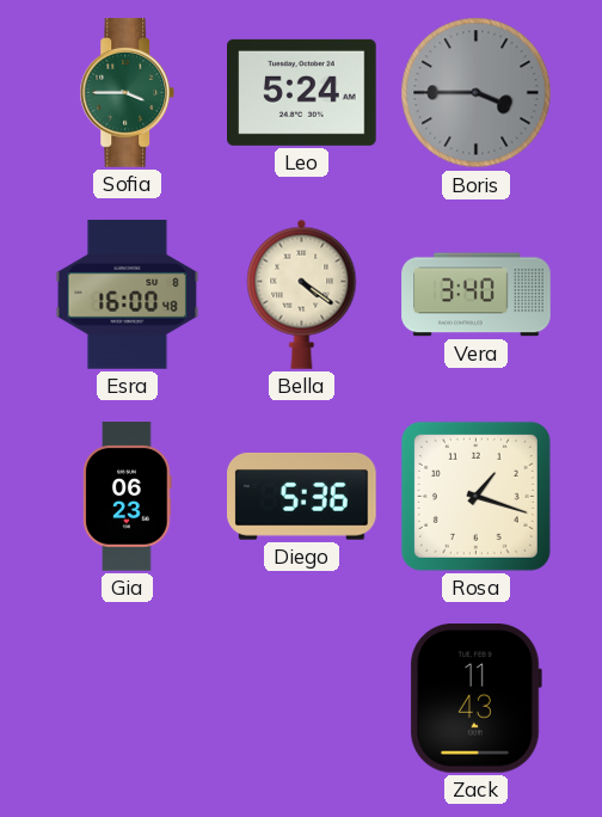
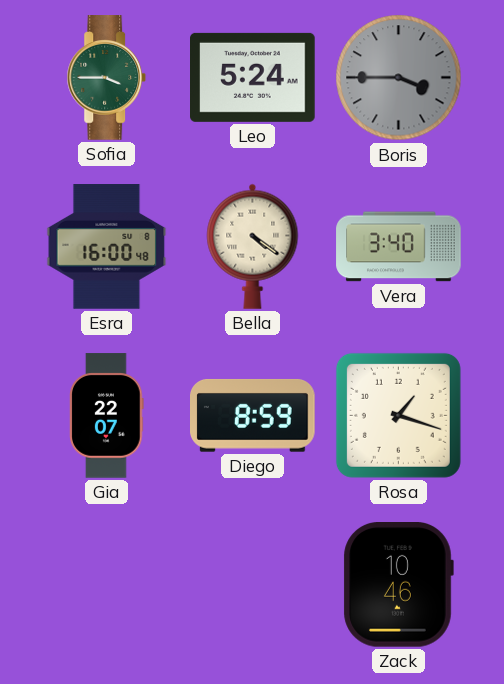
Gia: 06:23 -> 22:07
Diego: 5:36 -> 8:59
Zack: 11:43 -> 10:46
